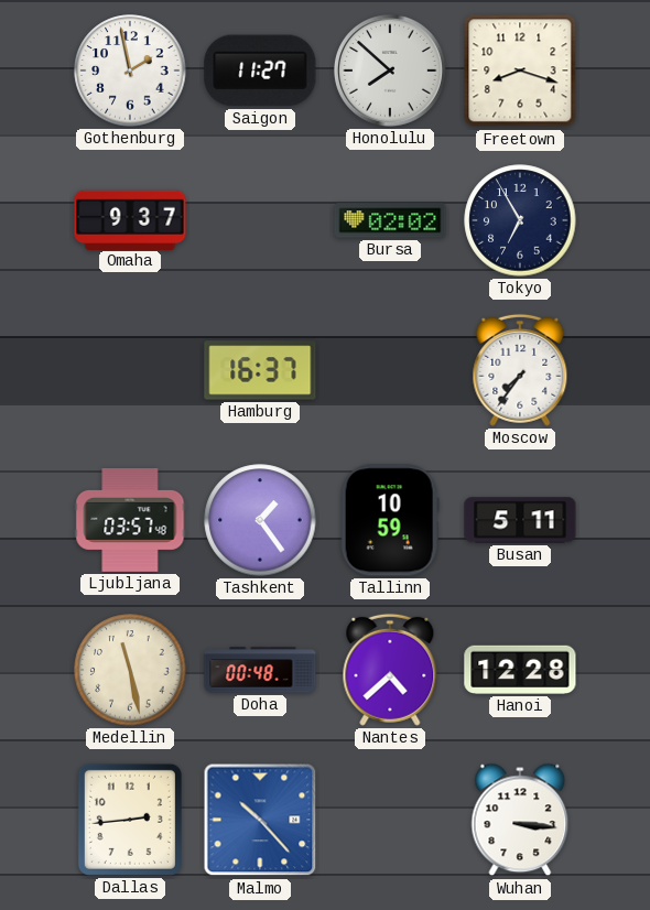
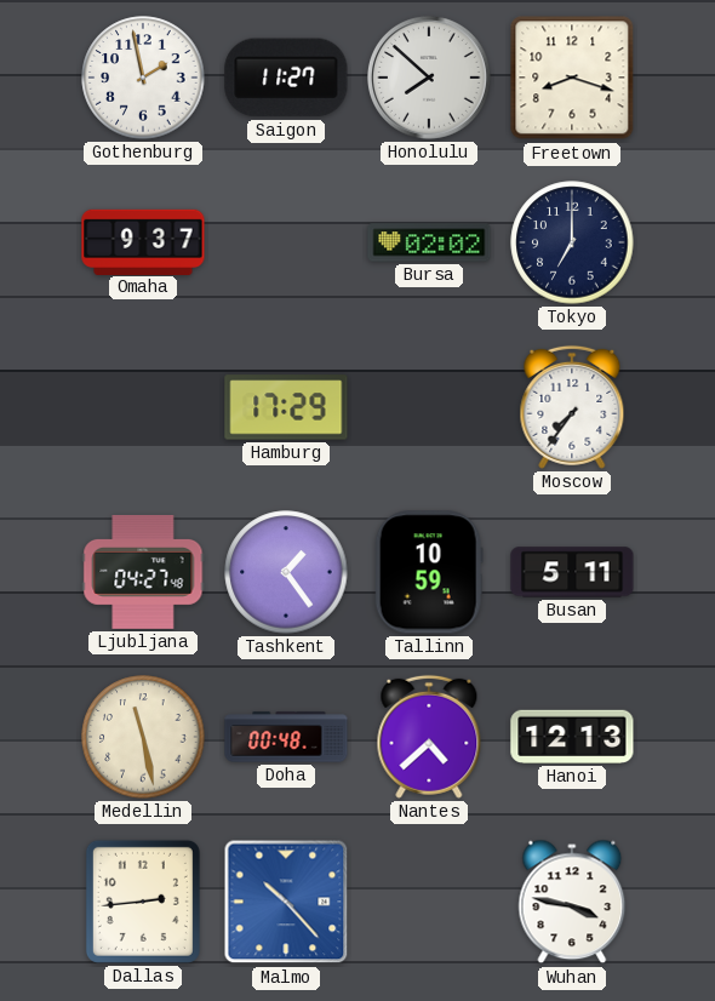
Tokyo: 6:55 -> 7:00
Hamburg: 16:37 -> 17:29
Ljubljana: 03:57 -> 04:27
Hanoi: 12:28 -> 12:13
Wuhan: 3:16 -> 3:47
